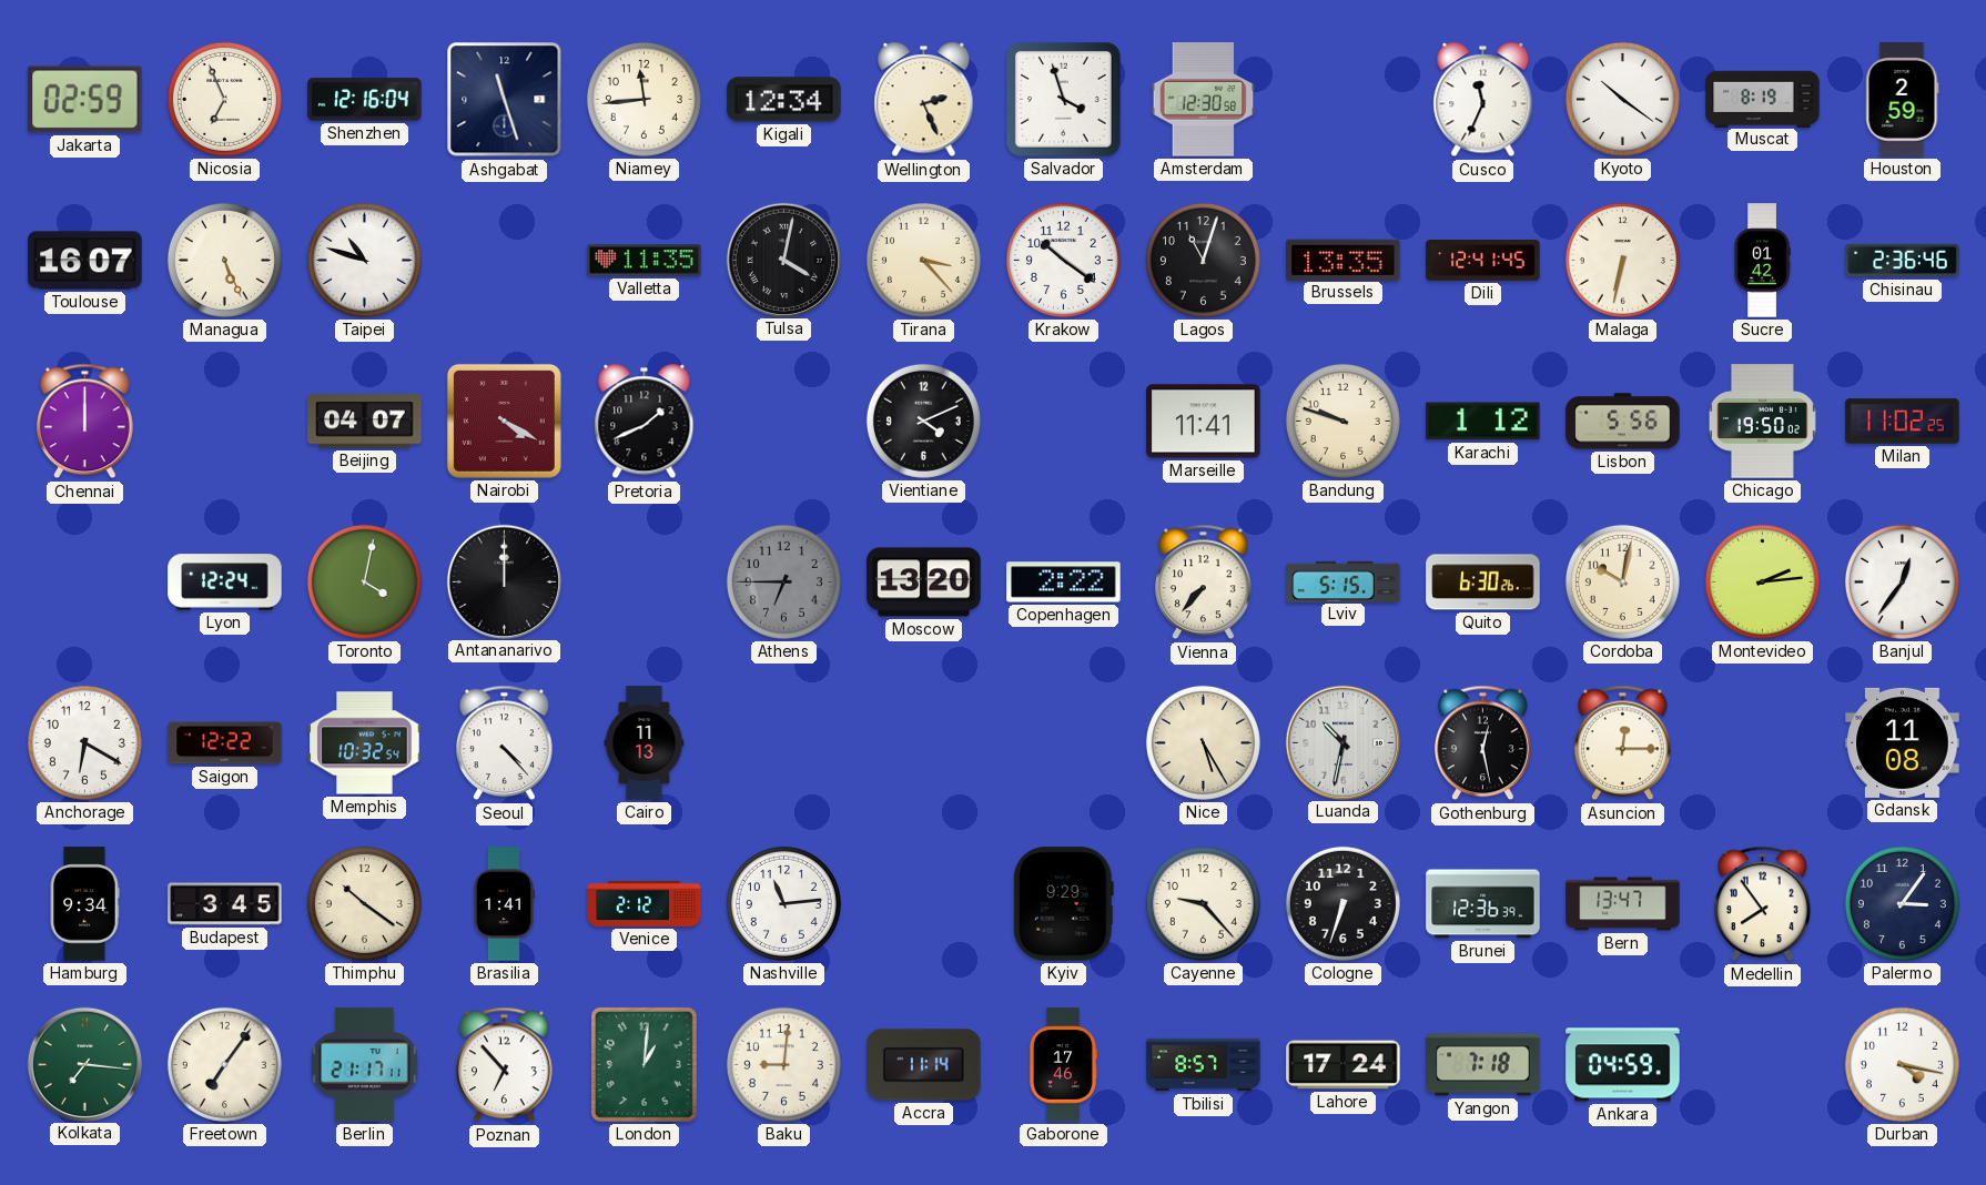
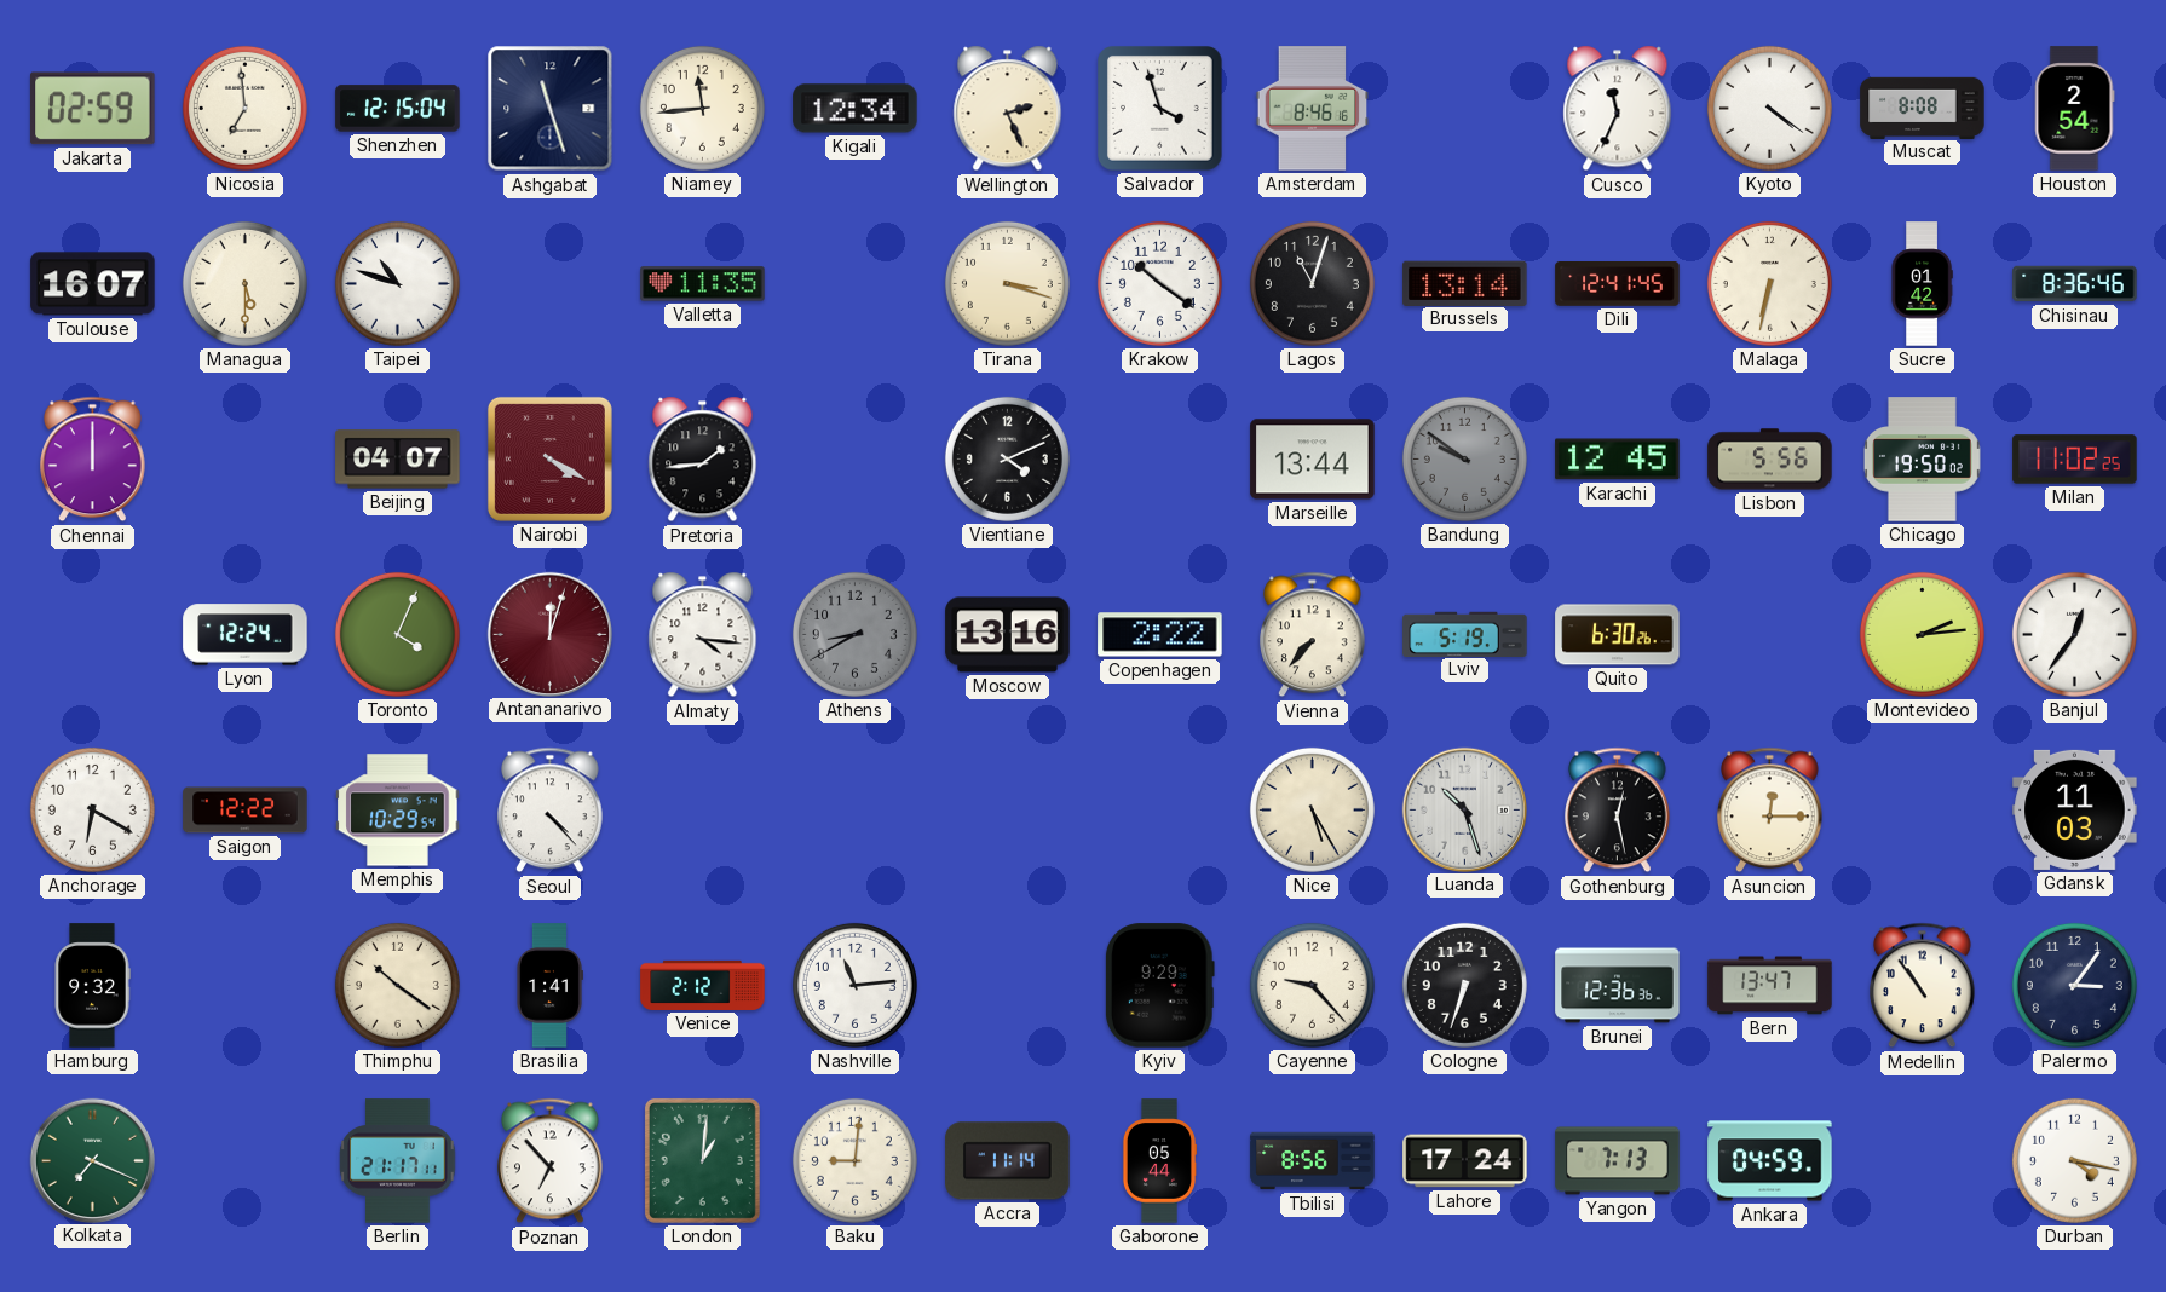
Nicosia: 6:56 -> 6:59
Shenzhen: 12:16 -> 12:15
Amsterdam: 12:30 -> 8:46
Kyoto: 10:21 -> 4:21
Muscat: 8:19 -> 8:08
Houston: 2:59 -> 2:54
Managua: 5:26 -> 5:30
Tulsa: 4:02 -> none
Tirana: 3:23 -> 3:18
Brussels: 13:35 -> 13:14
Chisinau: 2:36 -> 8:36
Pretoria: 1:41 -> 1:44
Marseille: 11:41 -> 13:44
Bandung: 9:48 -> 9:51
Bandung dial: cream -> grey
Karachi: 1:12 -> 12:45
Toronto: 4:02 -> 4:04
Antananarivo: 12:00 -> 12:03
Antananarivo dial: black -> burgundy
Almaty: none -> 4:16
Athens: 6:45 -> 8:40
Moscow: 13:20 -> 13:16
Lviv: 5:15 -> 5:19
Cordoba: 10:02 -> none
Memphis: 10:32 -> 10:29
Cairo: 11:13 -> none
Luanda: 10:32 -> 10:27
Gdansk: 11:08 -> 11:03
Hamburg: 9:34 -> 9:32
Budapest: 3:45 -> none
Brunei: 12:36:39 -> 12:36:36
Medellin: 7:54 -> 10:54
Kolkata: 7:16 -> 7:19
Freetown: 7:06 -> none
Gaborone: 17:46 -> 05:44
Tbilisi: 8:57 -> 8:56
Yangon: 7:18 -> 7:13
